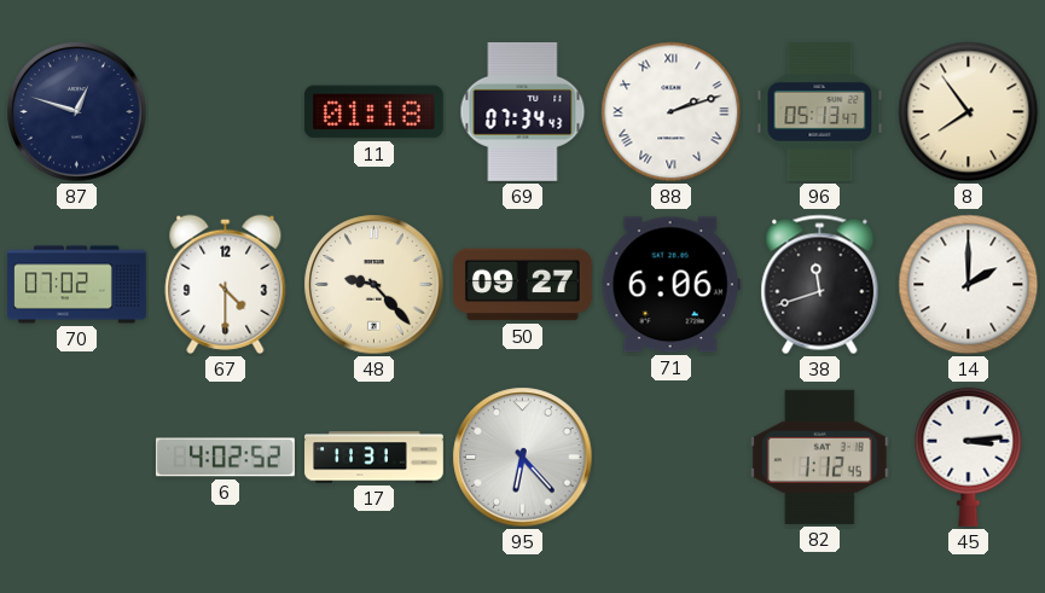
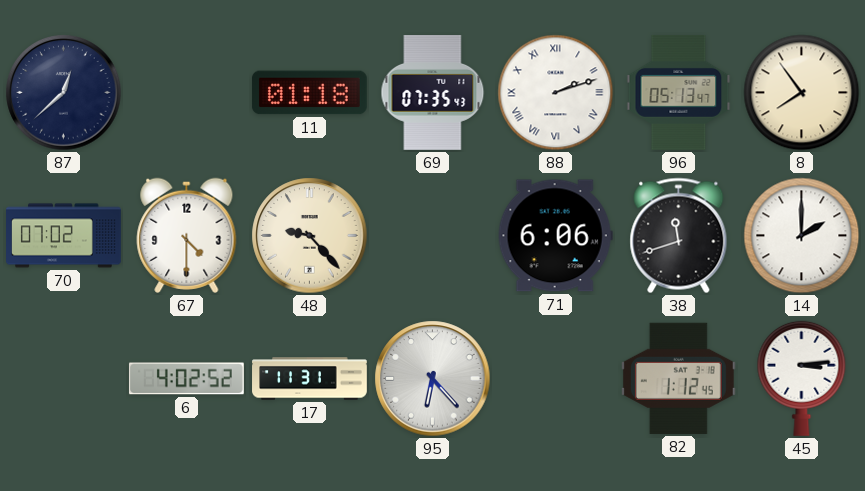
87: 12:48 -> 12:38
69: 07:34 -> 07:35
50: 09:27 -> none
